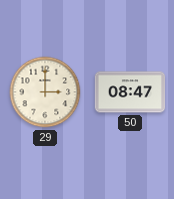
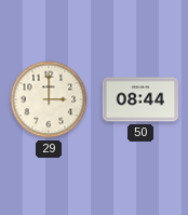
50: 08:47 -> 08:44
